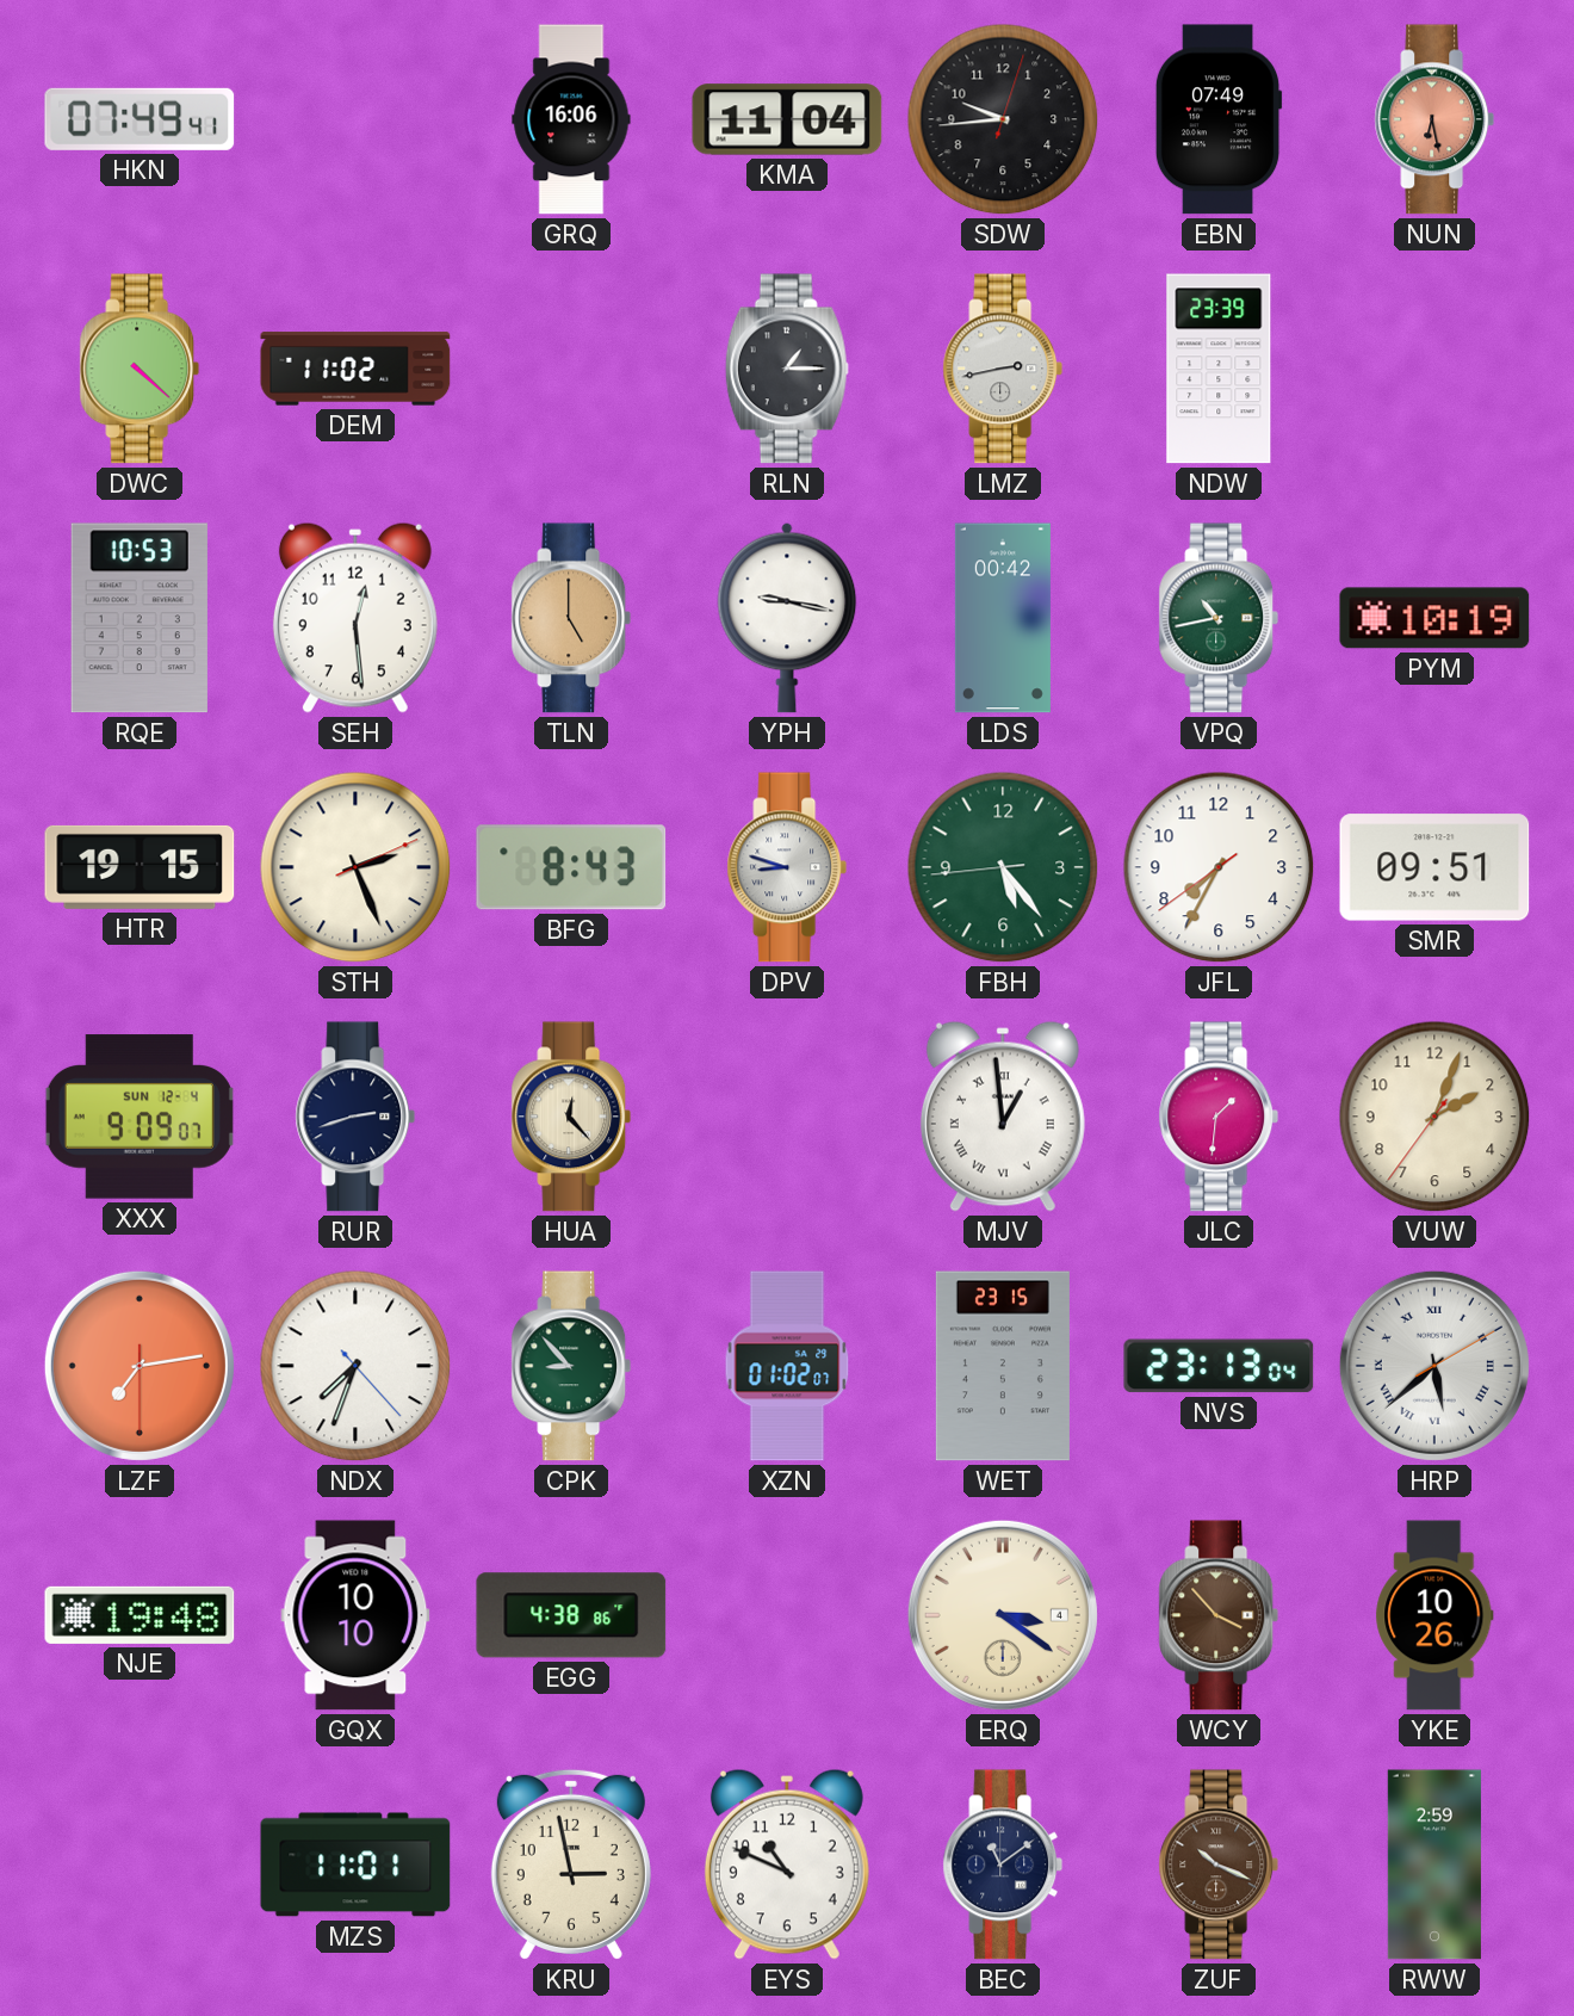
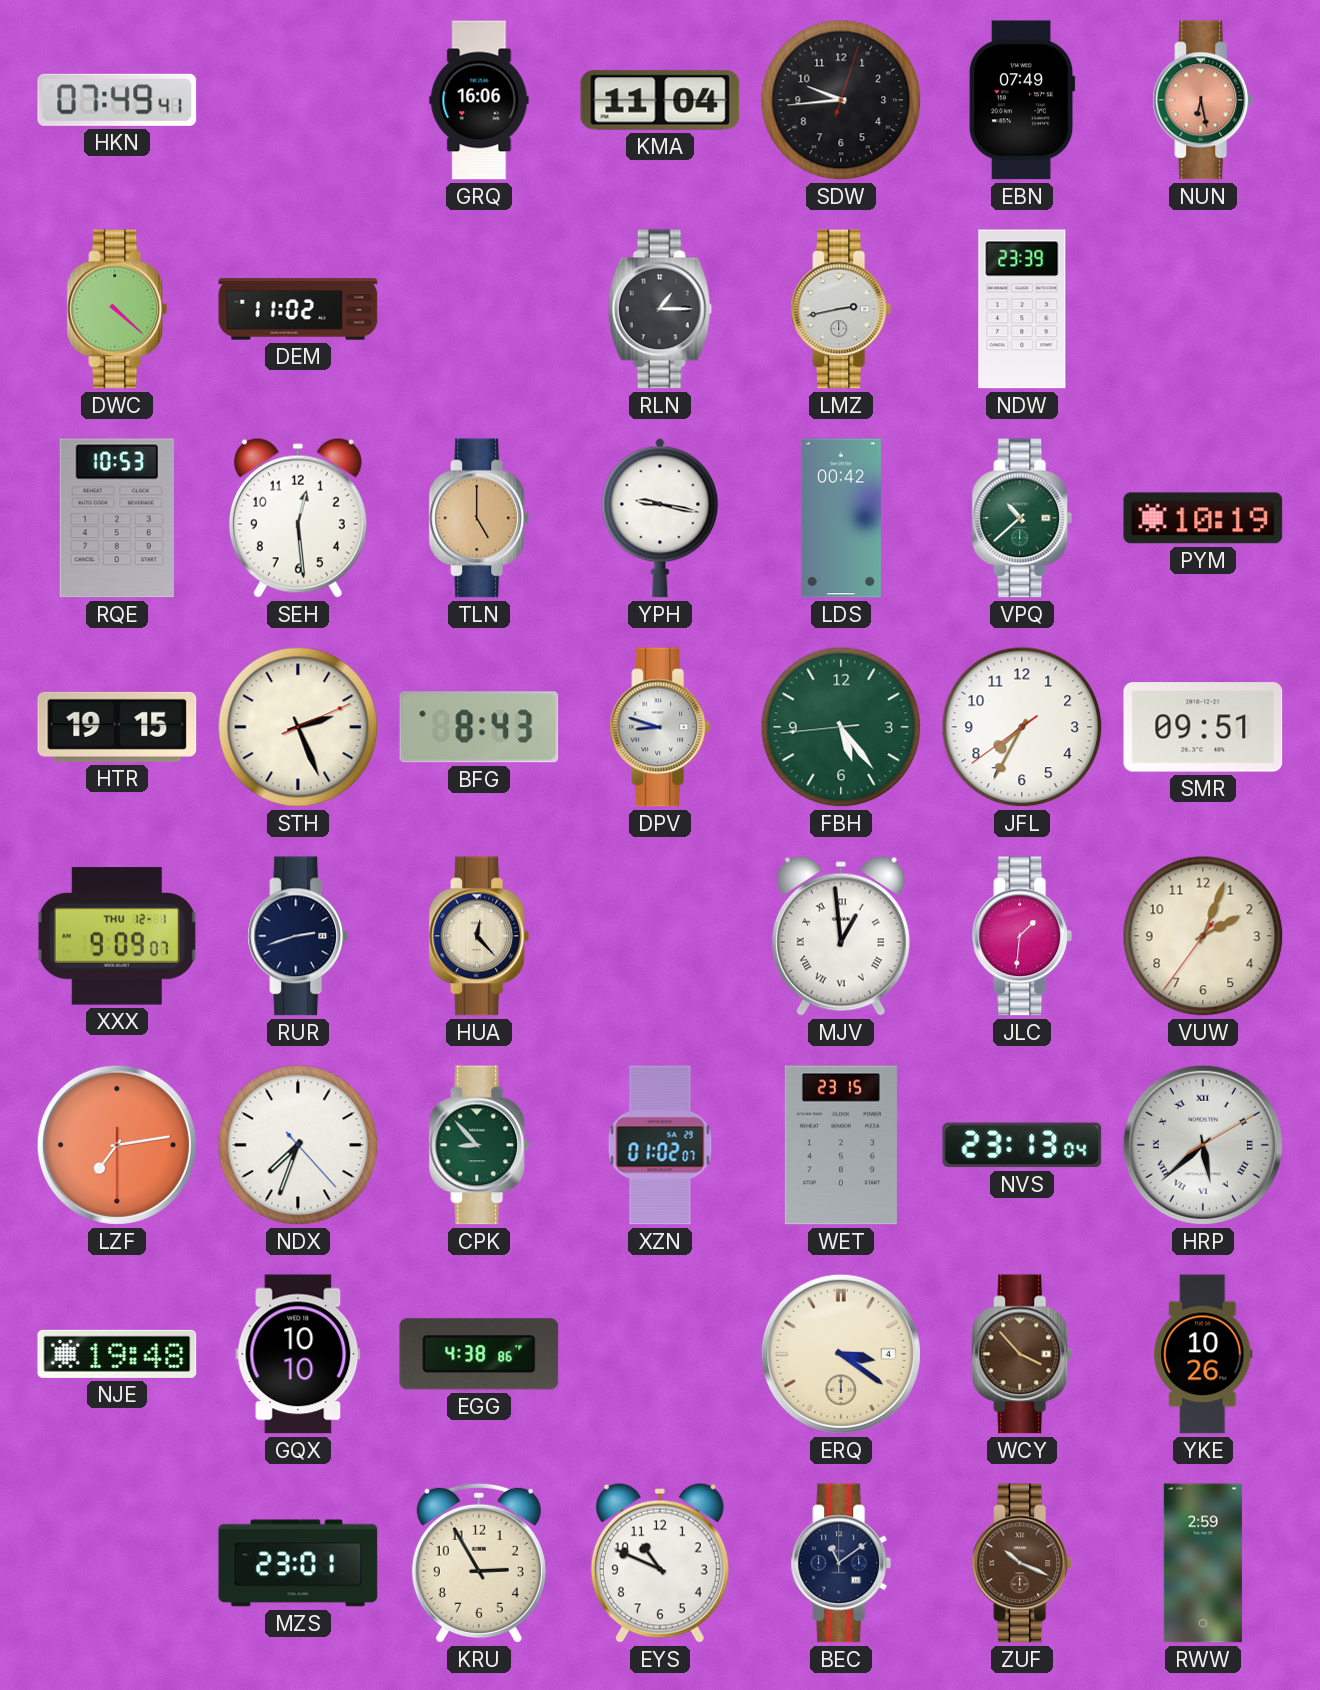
VPQ: 10:43 -> 10:38
XXX date: SUN 12-4 -> THU 12-1
MZS: 11:01 -> 23:01
KRU: 2:58 -> 2:55
